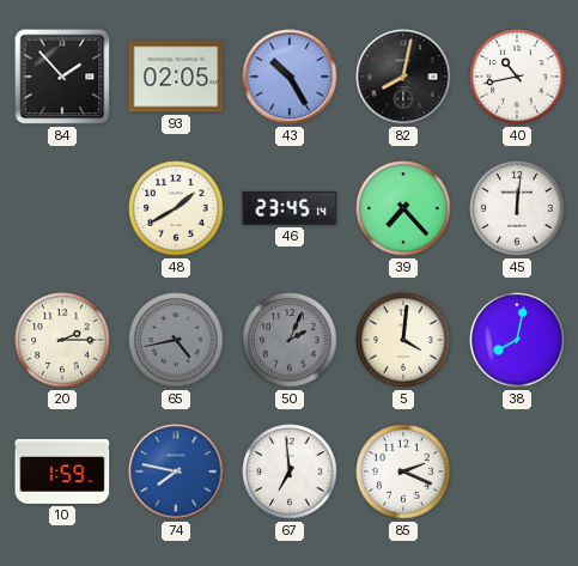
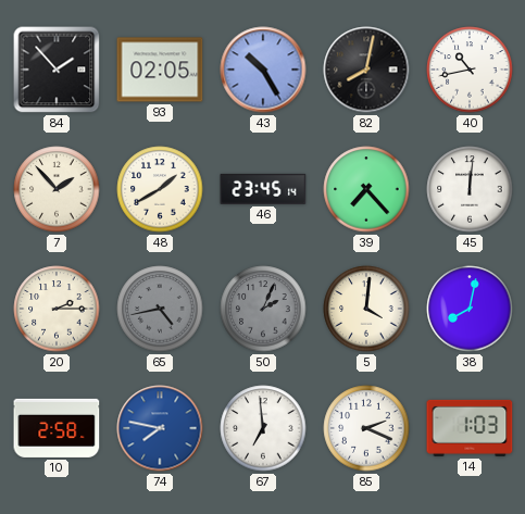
7: none -> 1:53
10: 1:59 -> 2:58
14: none -> 1:03
